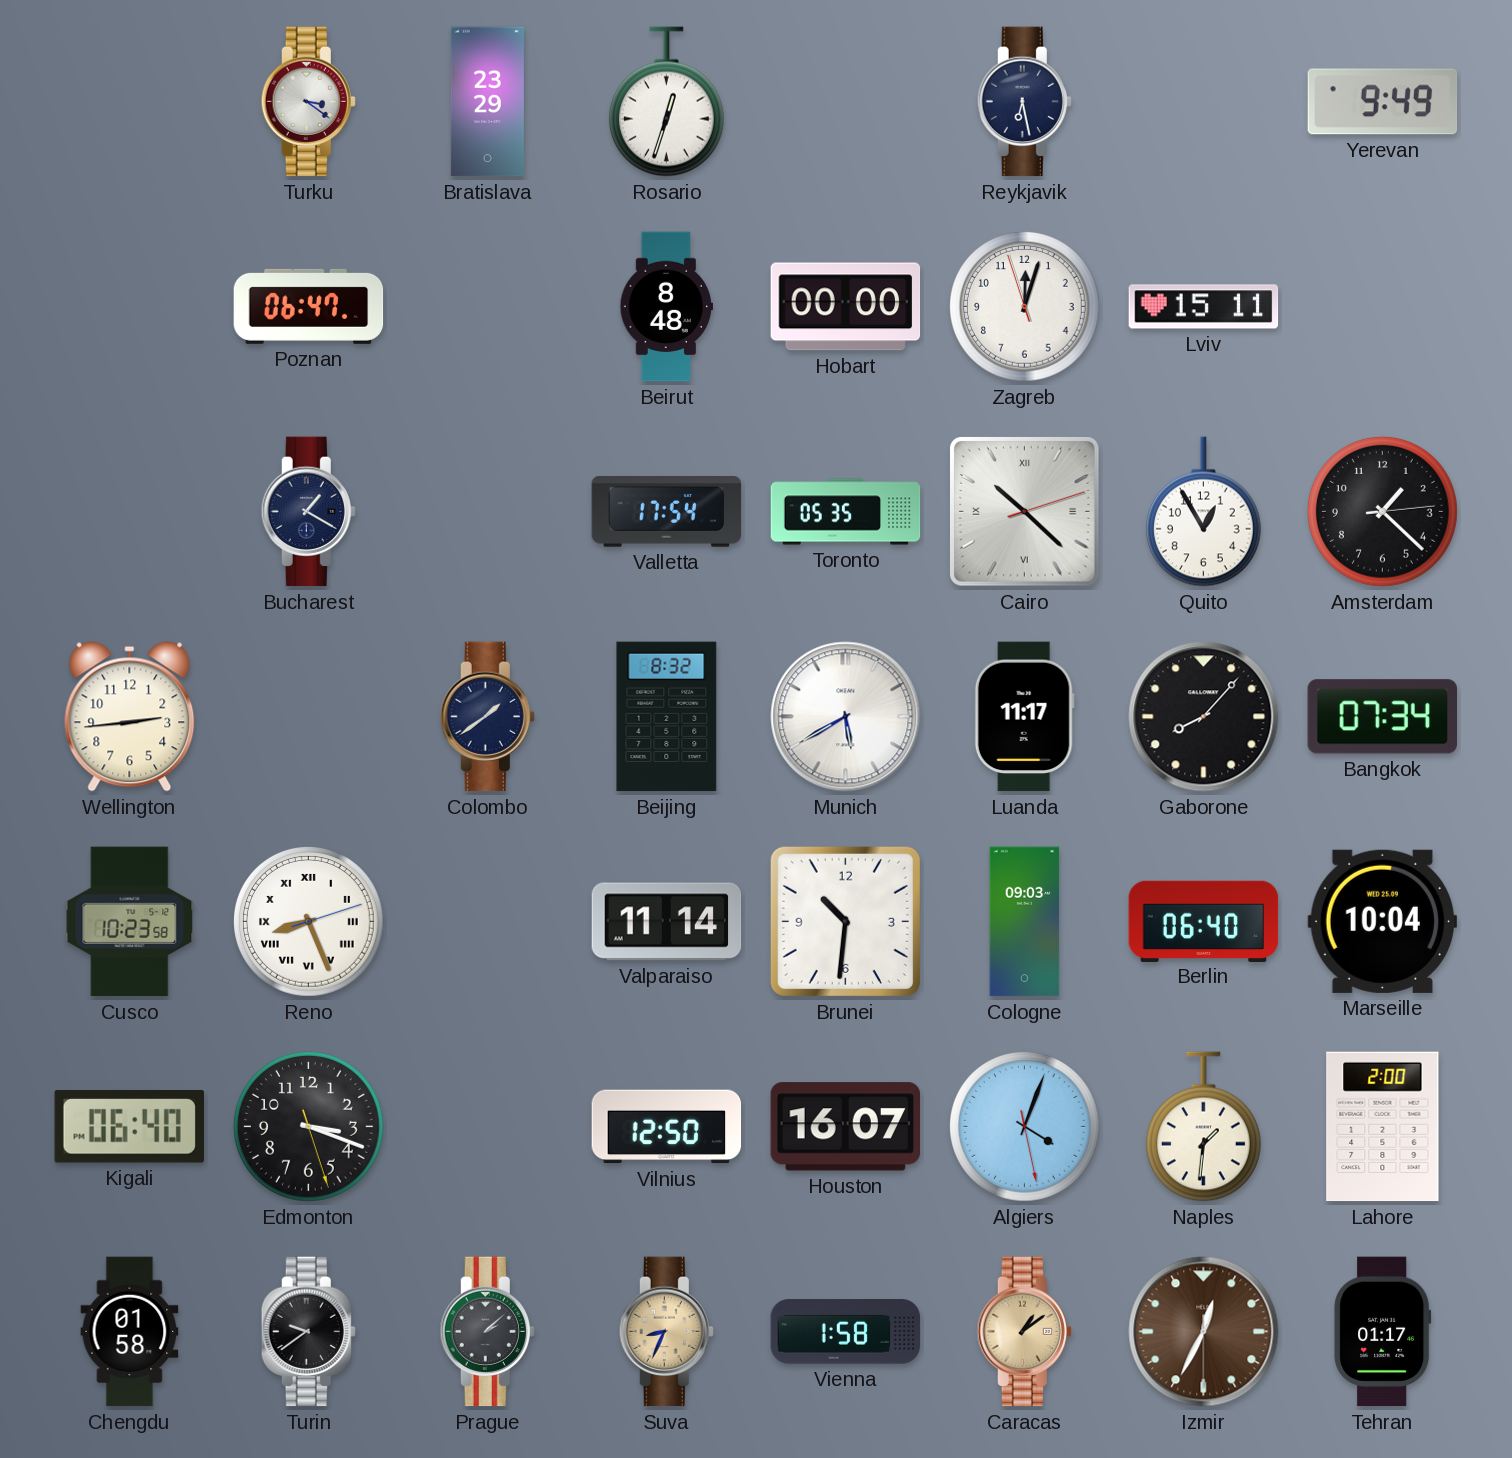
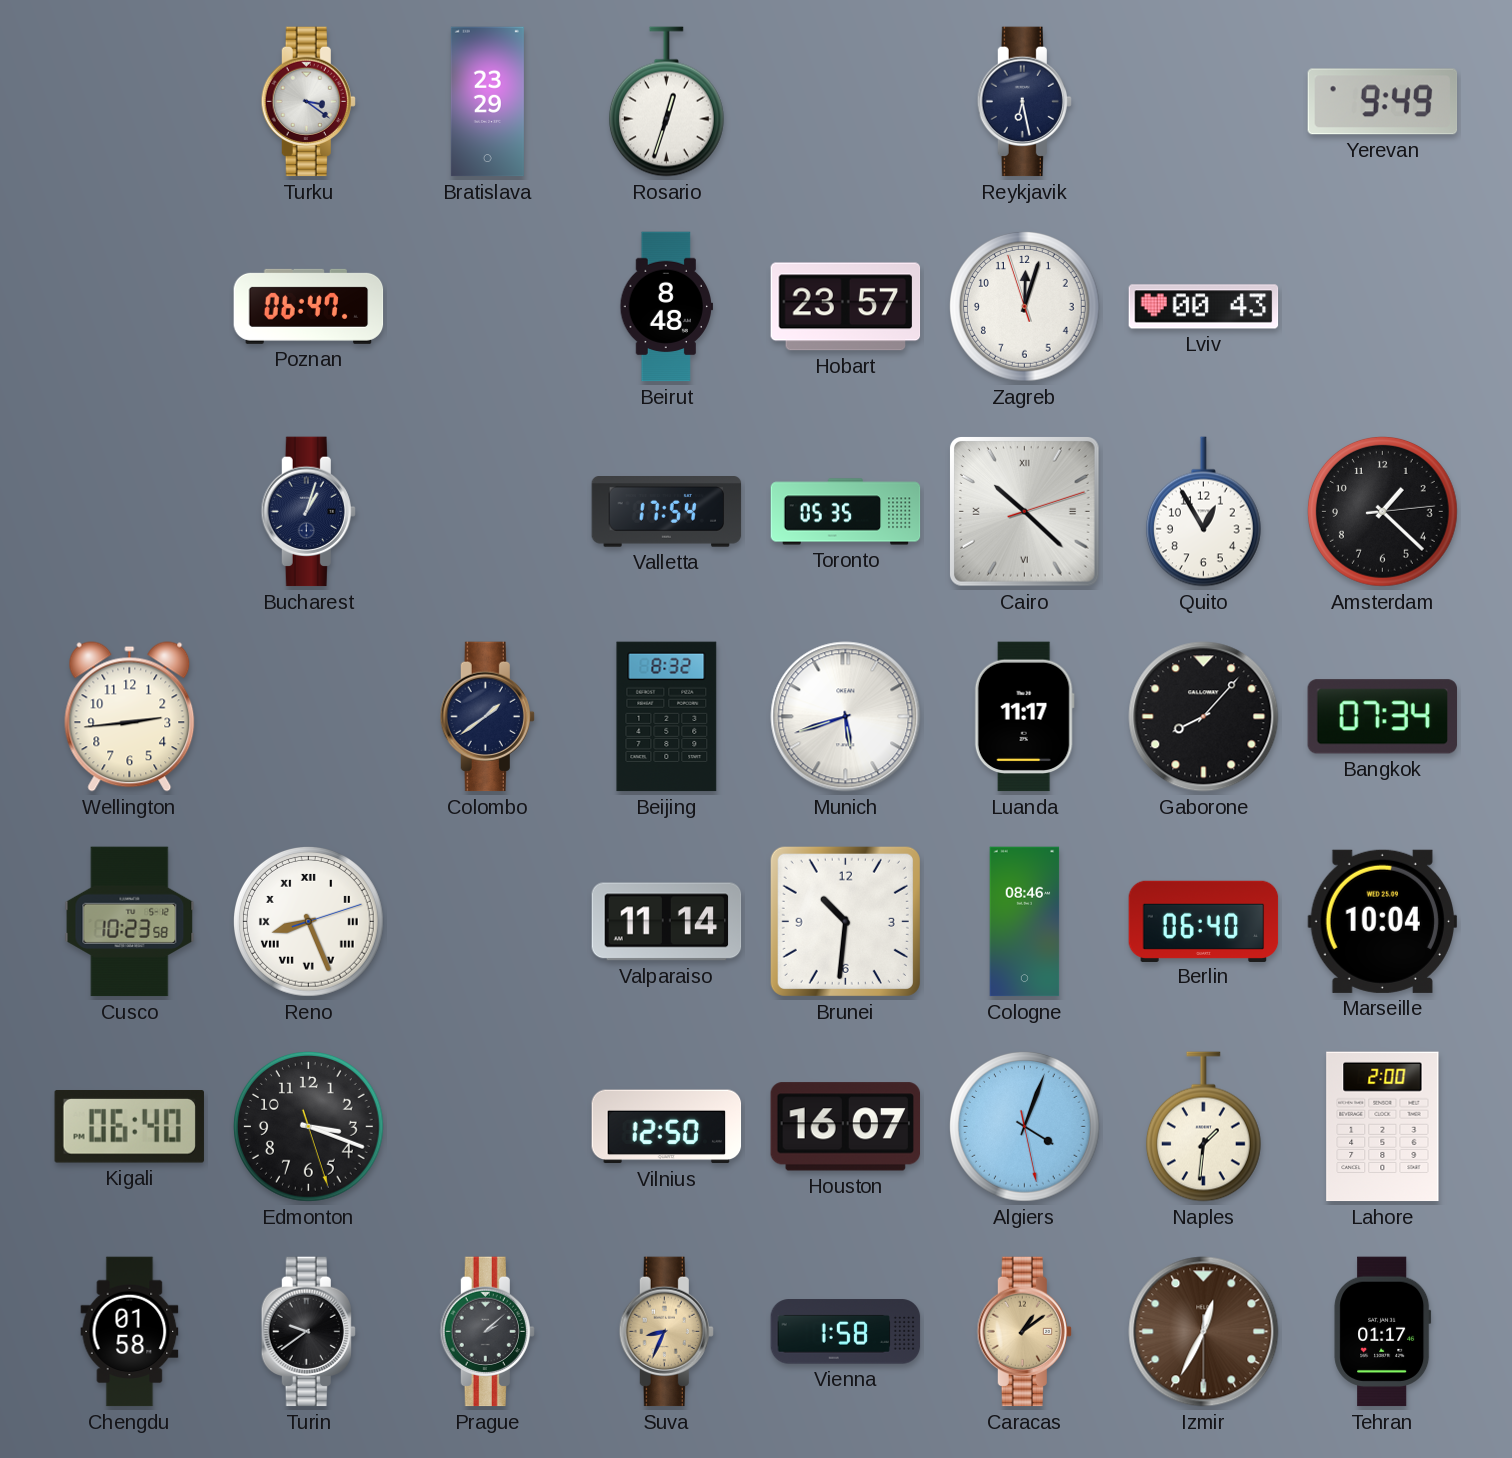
Hobart: 00:00 -> 23:57
Lviv: 15:11 -> 00:43
Bucharest: 1:20 -> 1:03
Munich: 5:40 -> 5:42
Cologne: 09:03 -> 08:46
